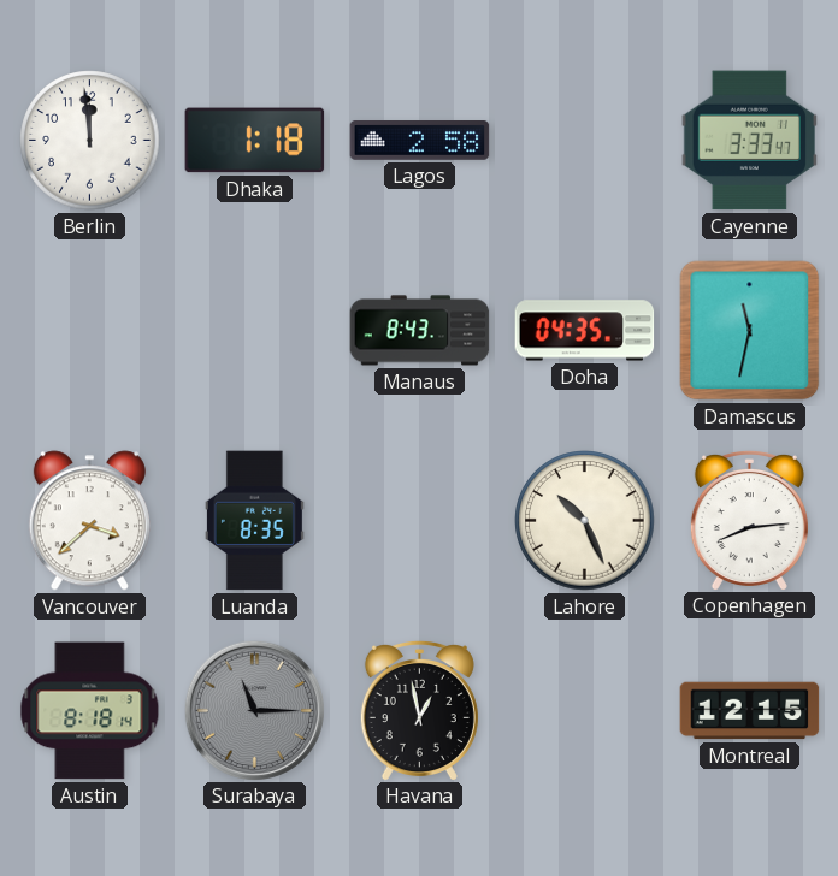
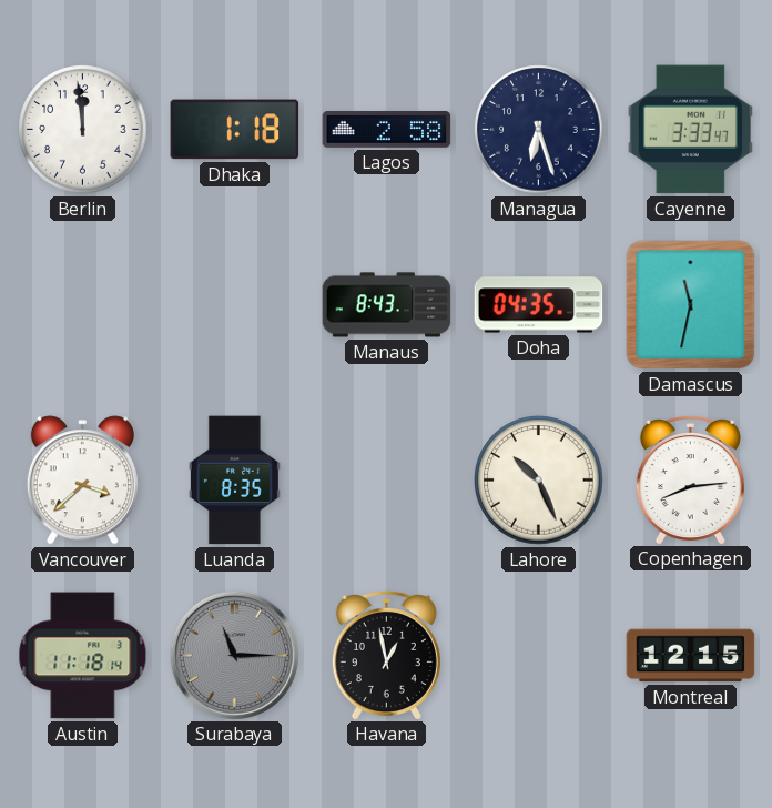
Managua: none -> 6:27
Austin: 8:18 -> 11:18
